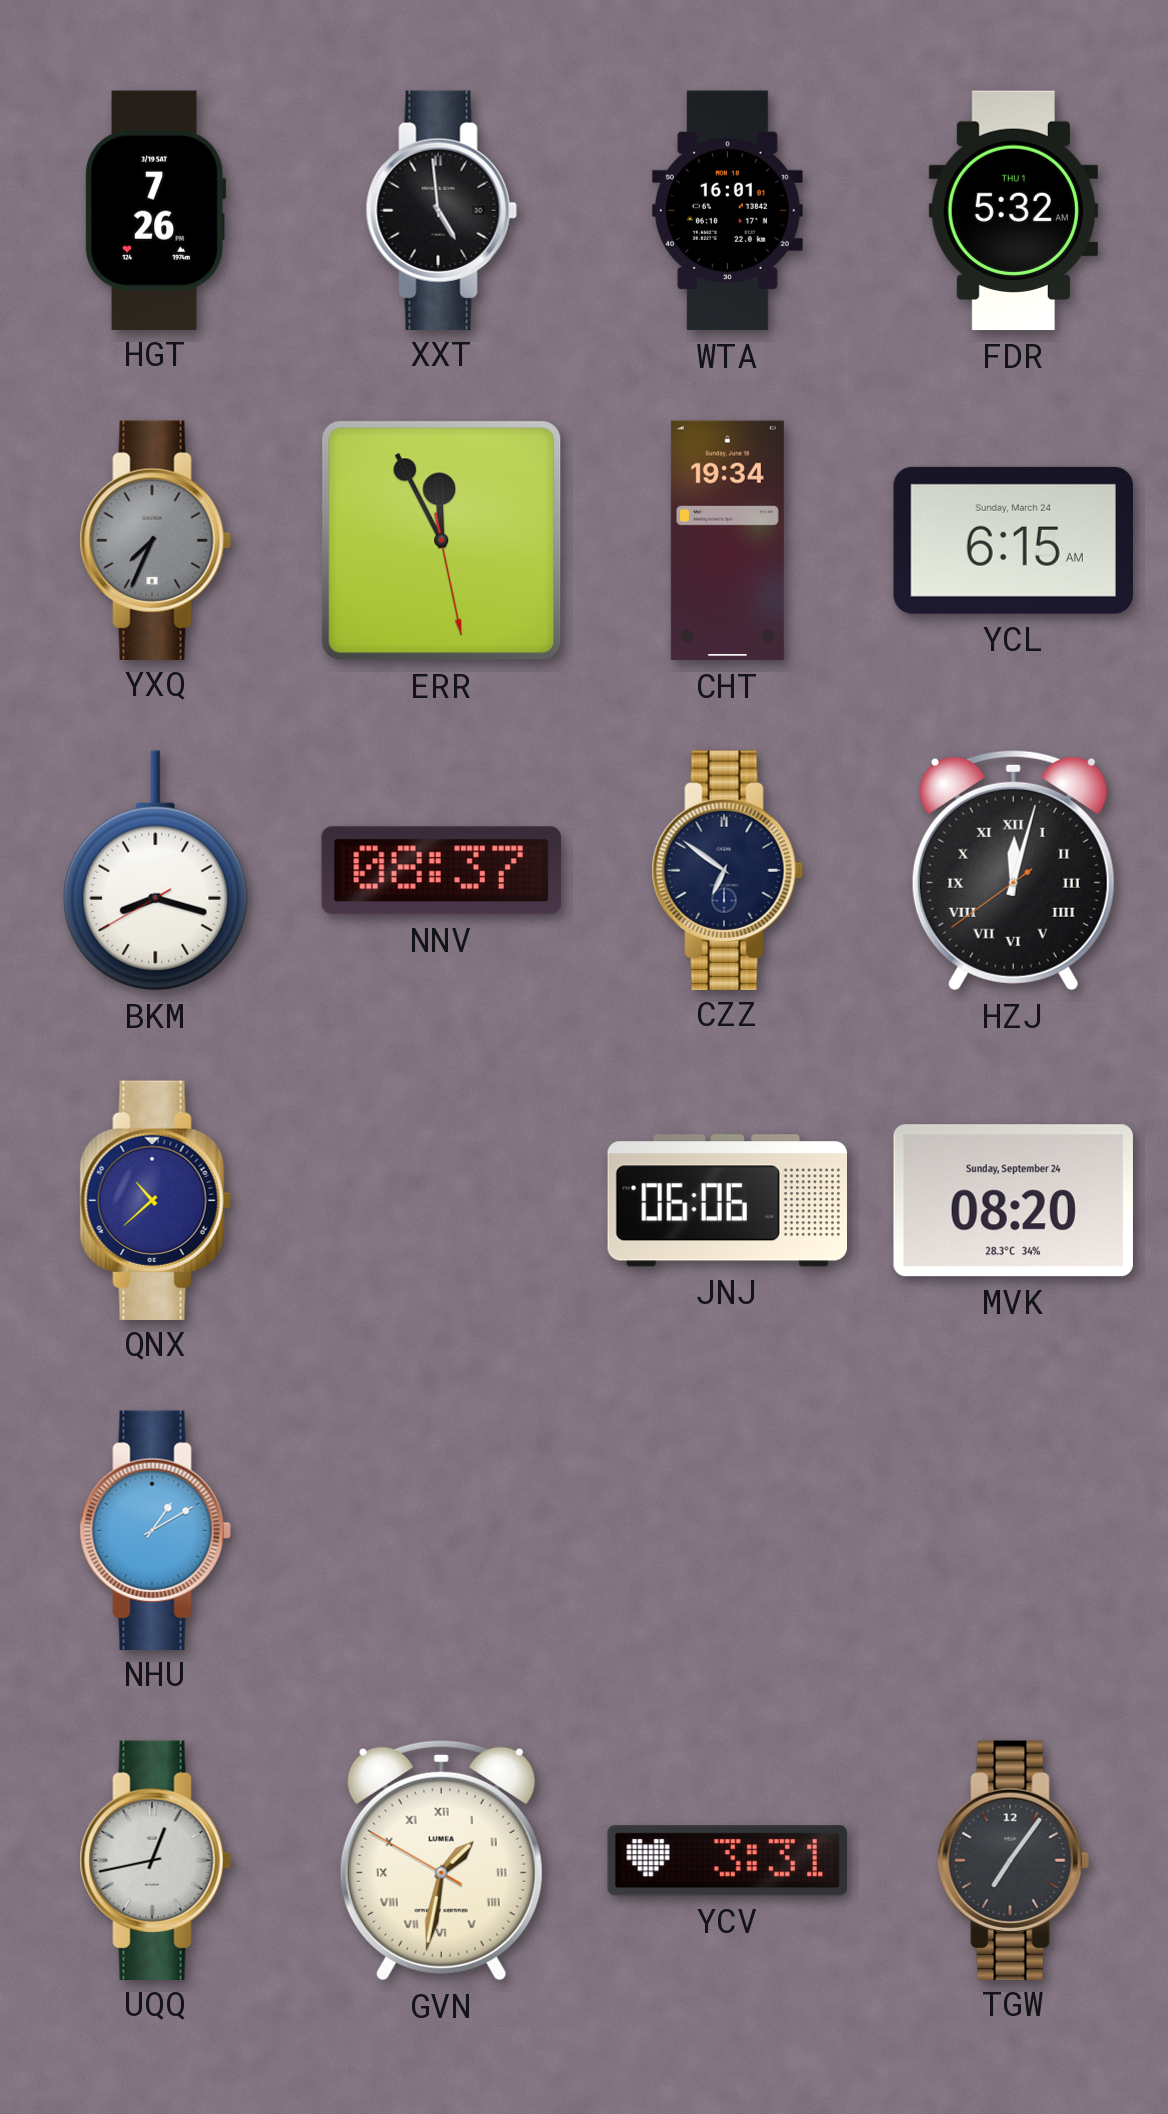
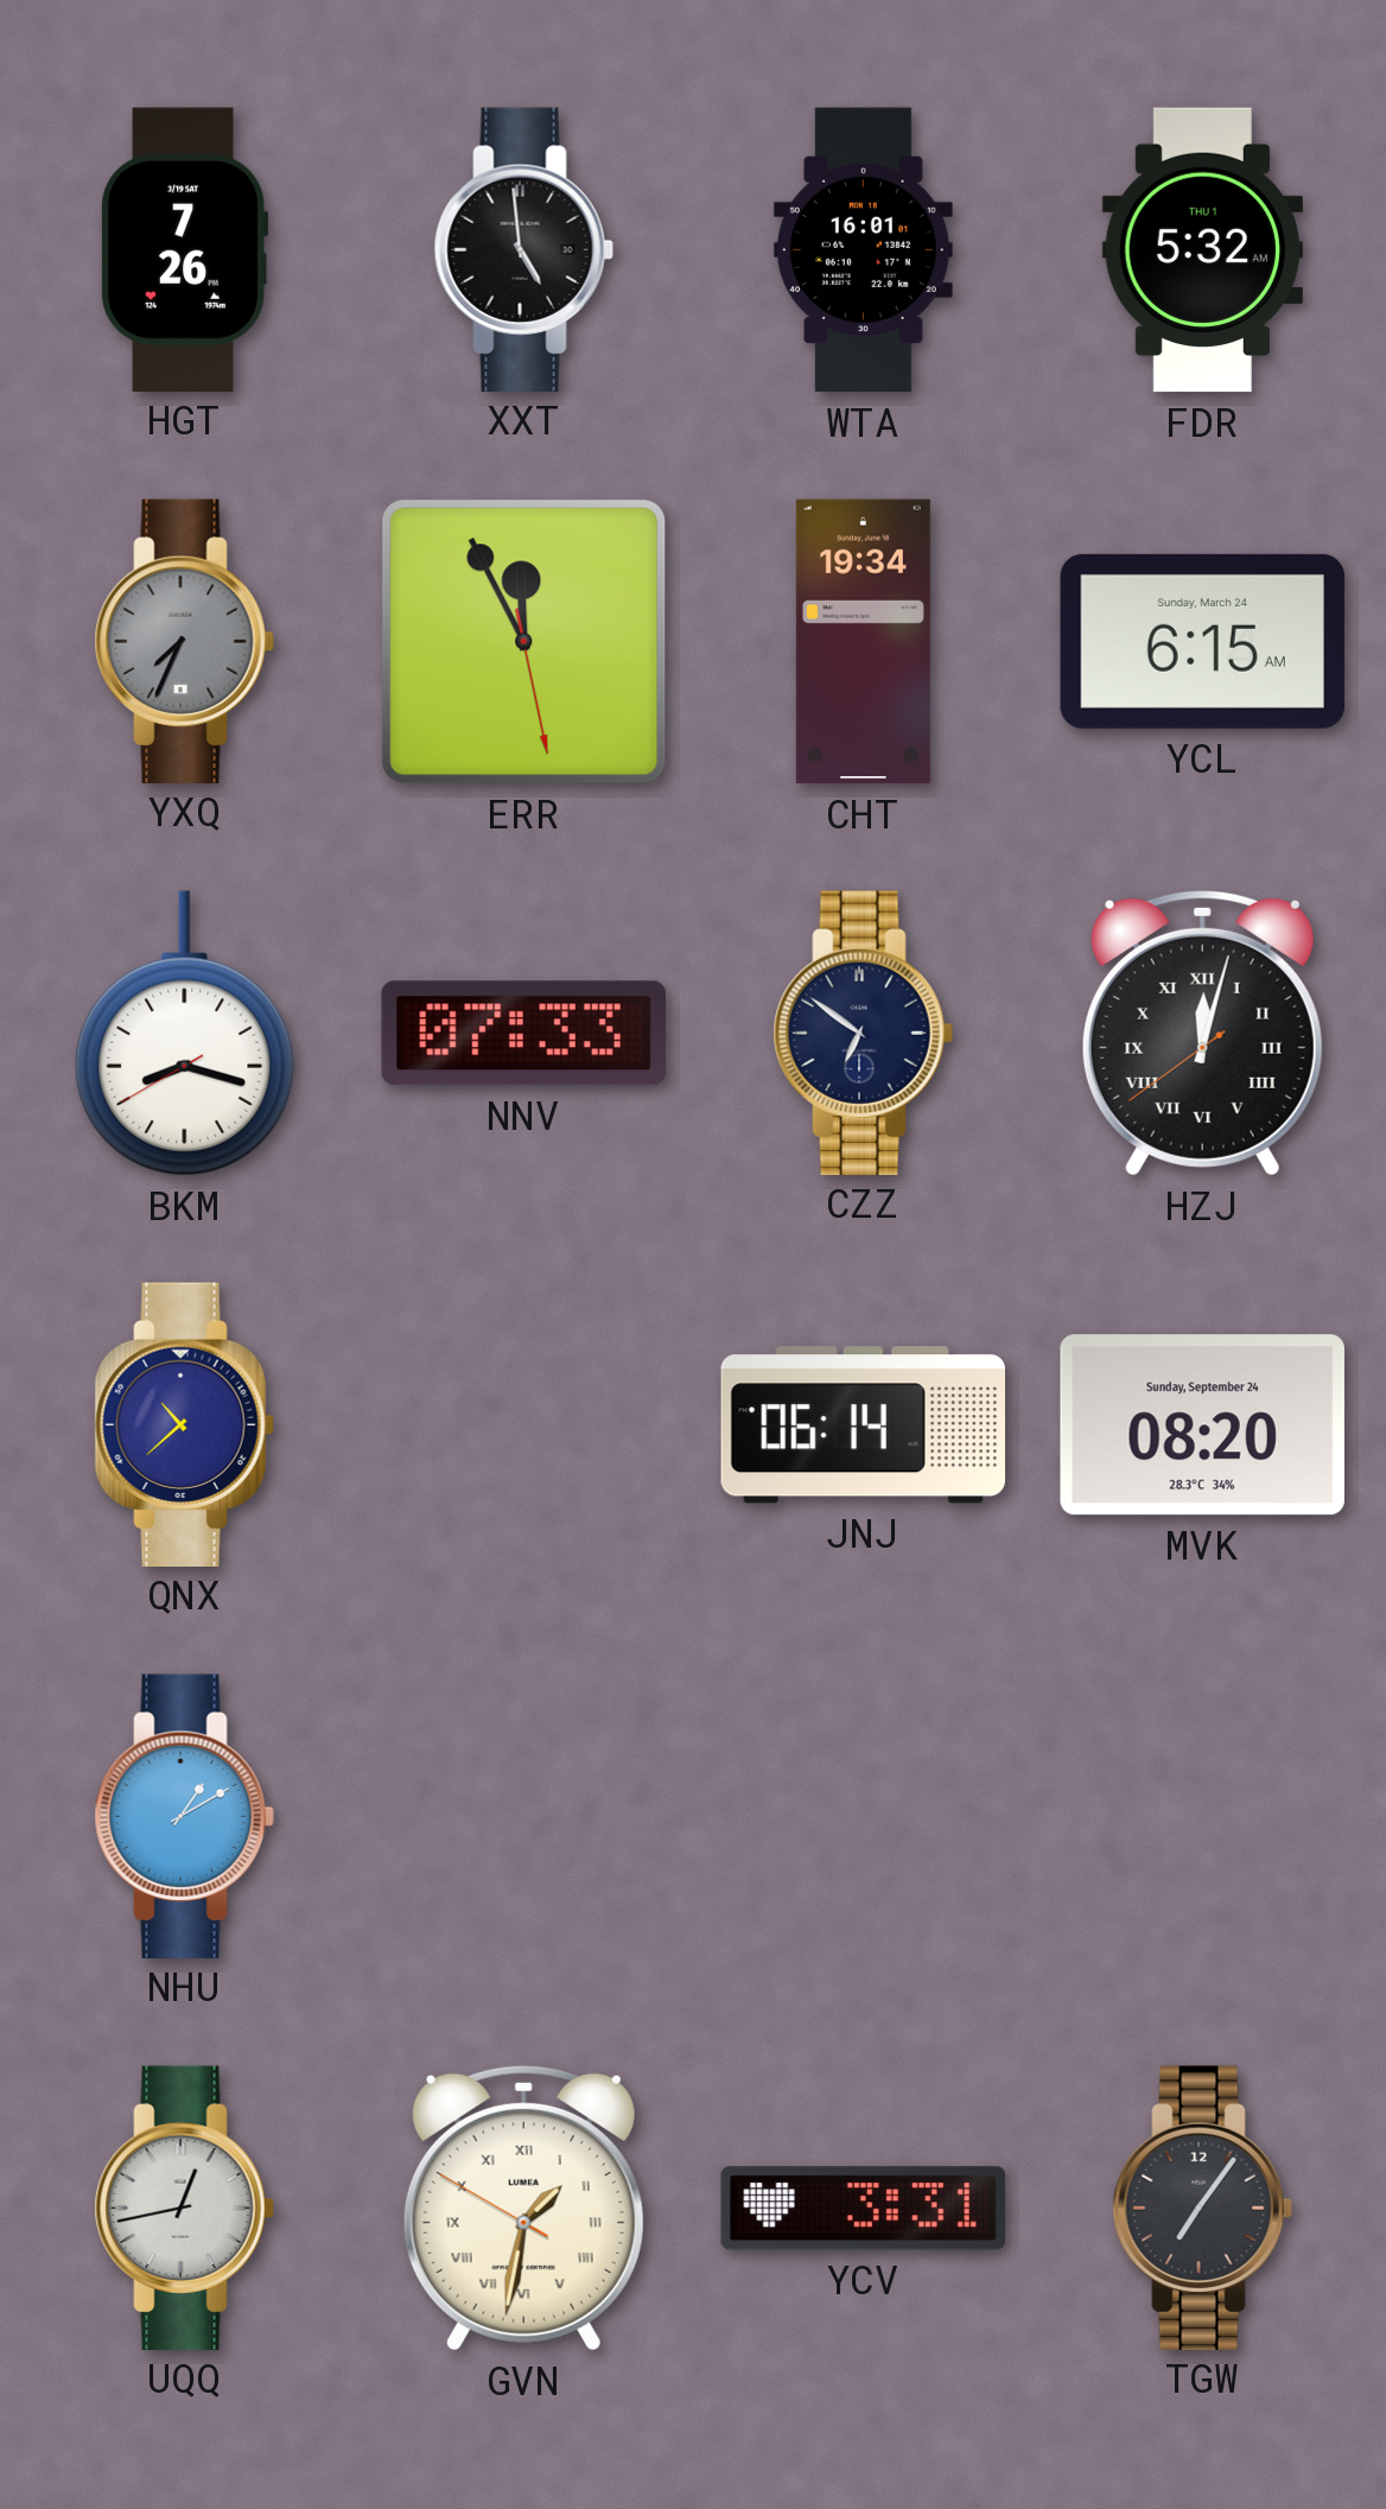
NNV: 08:37 -> 07:33
JNJ: 06:06 -> 06:14
